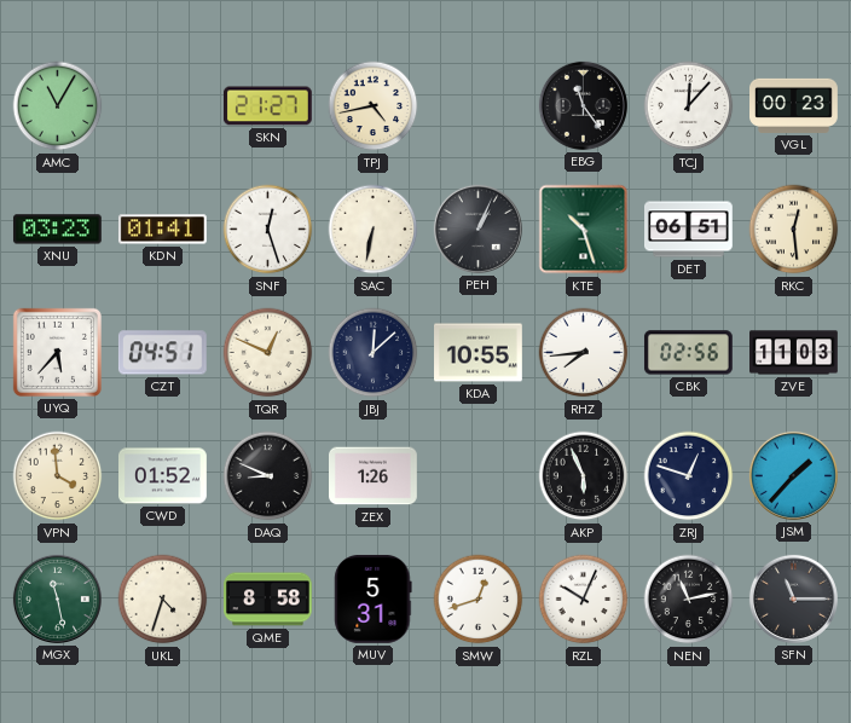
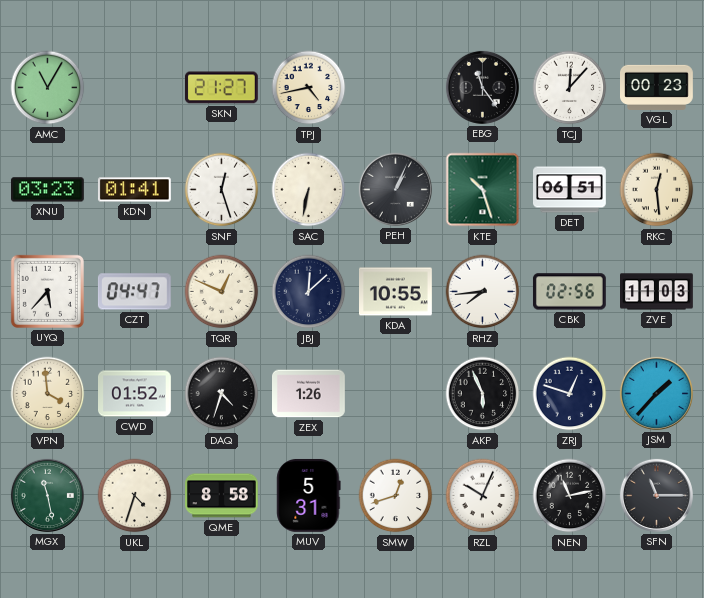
CZT: 04:51 -> 04:47
DAQ: 8:49 -> 4:33
